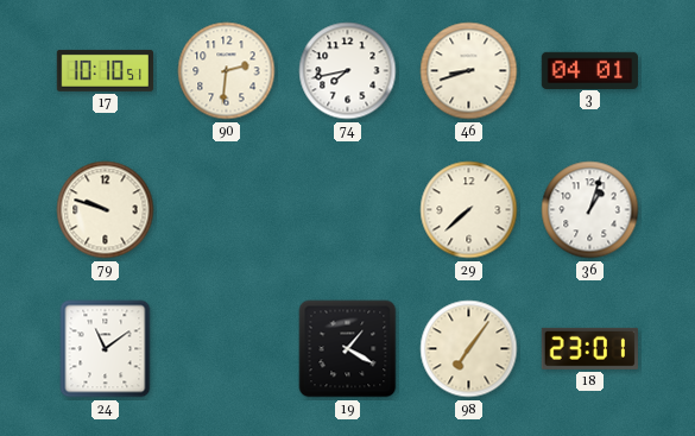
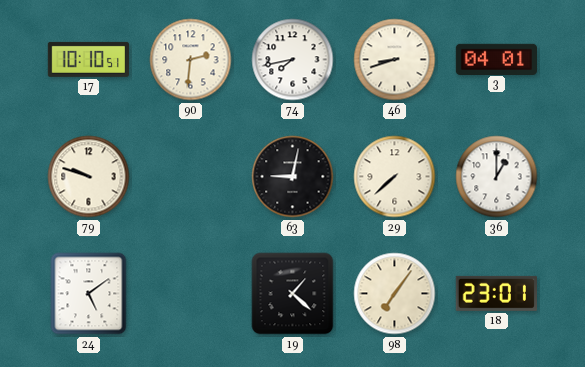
63: none -> 9:02
36: 1:03 -> 1:00
24: 11:09 -> 5:09
19: 1:20 -> 1:22
